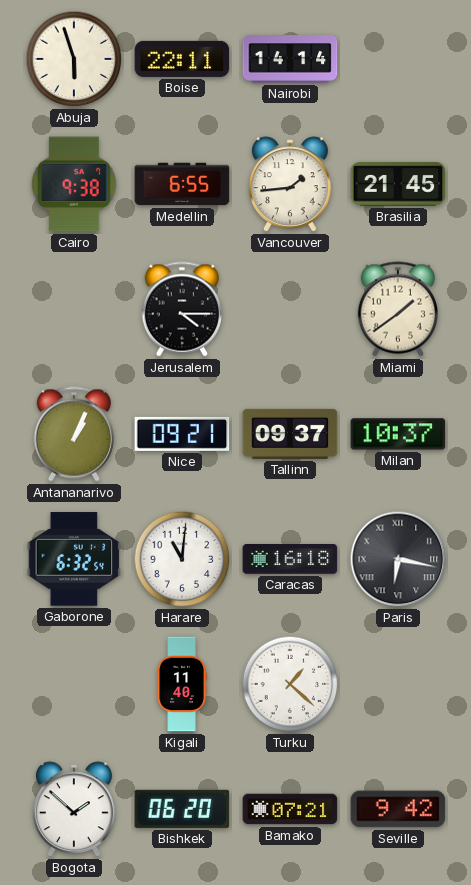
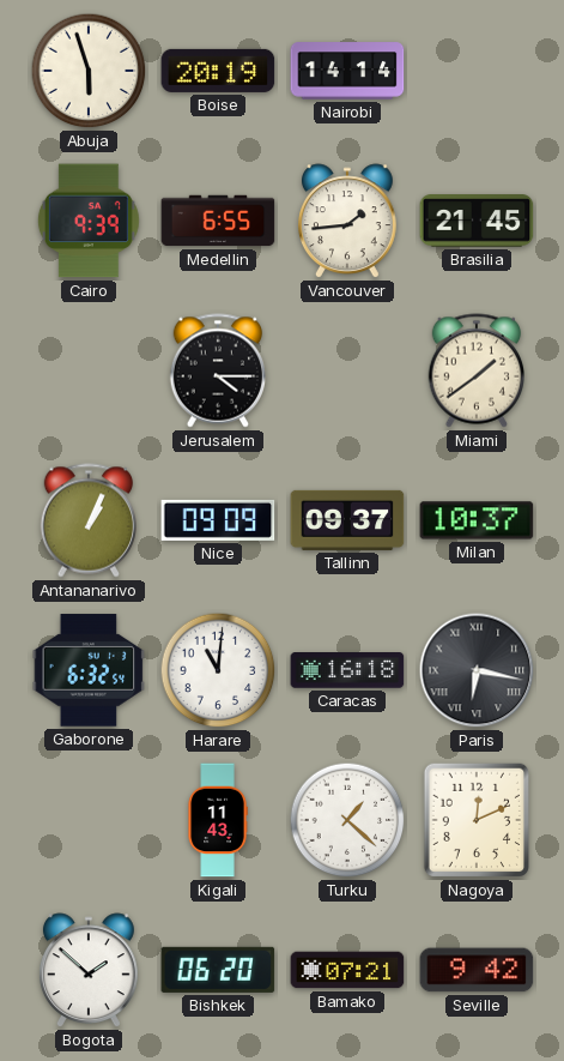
Boise: 22:11 -> 20:19
Cairo: 9:38 -> 9:39
Nice: 09:21 -> 09:09
Kigali: 11:40 -> 11:43
Nagoya: none -> 12:11
